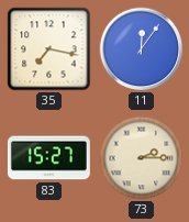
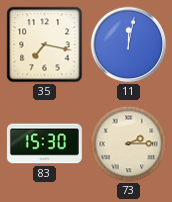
11: 12:06 -> 12:02
83: 15:27 -> 15:30
